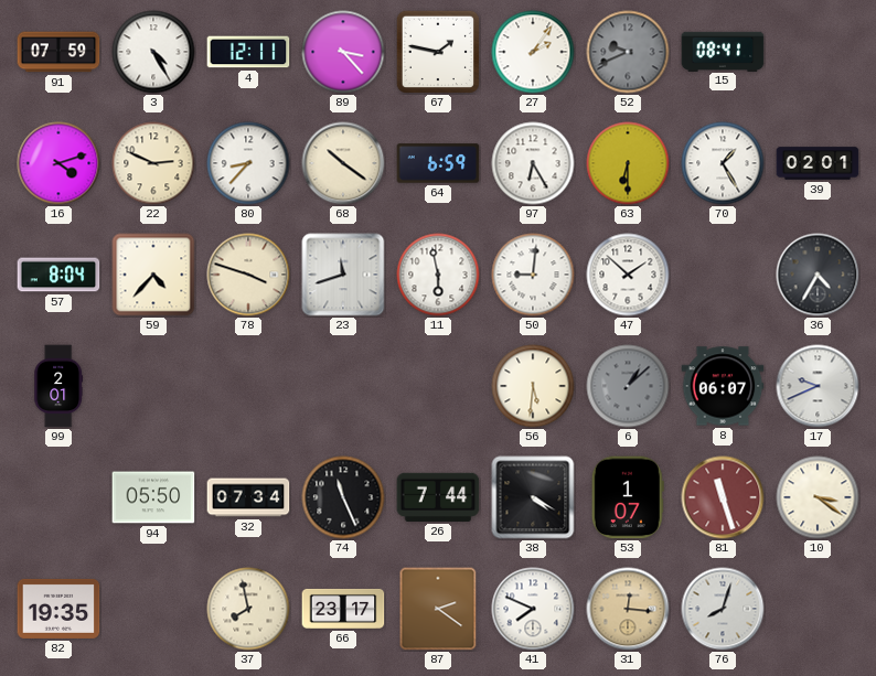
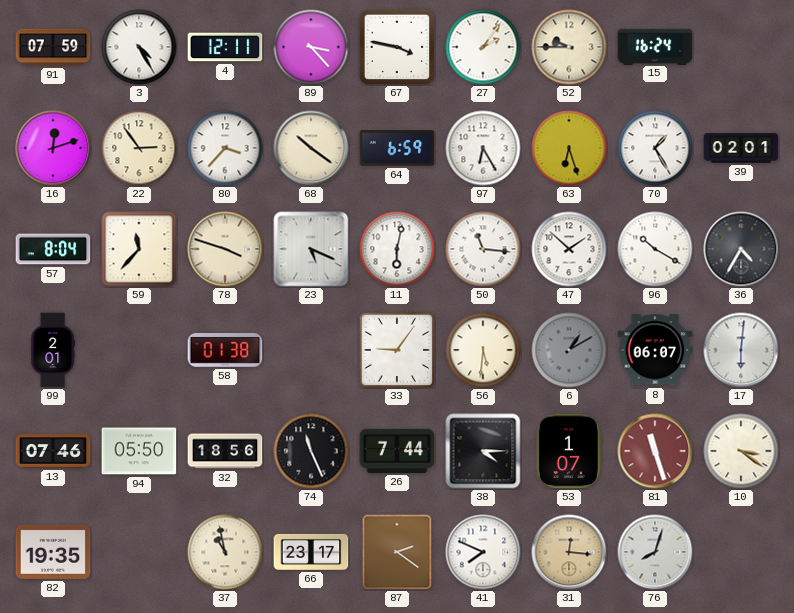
67: 1:47 -> 3:47
52: 9:41 -> 9:45
52 dial: grey -> cream
15: 08:41 -> 16:24
16: 4:12 -> 12:12
22: 2:49 -> 2:54
80: 8:37 -> 3:37
63: 6:30 -> 6:27
59: 4:37 -> 11:37
23: 11:42 -> 5:19
11: 5:58 -> 6:02
50: 9:01 -> 11:16
96: none -> 10:20
58: none -> 01:38
33: none -> 9:06
6: 1:08 -> 1:10
17: 9:41 -> 6:01
13: none -> 07:46
32: 07:34 -> 18:56
38: 4:20 -> 4:15
37: 7:58 -> 10:58
